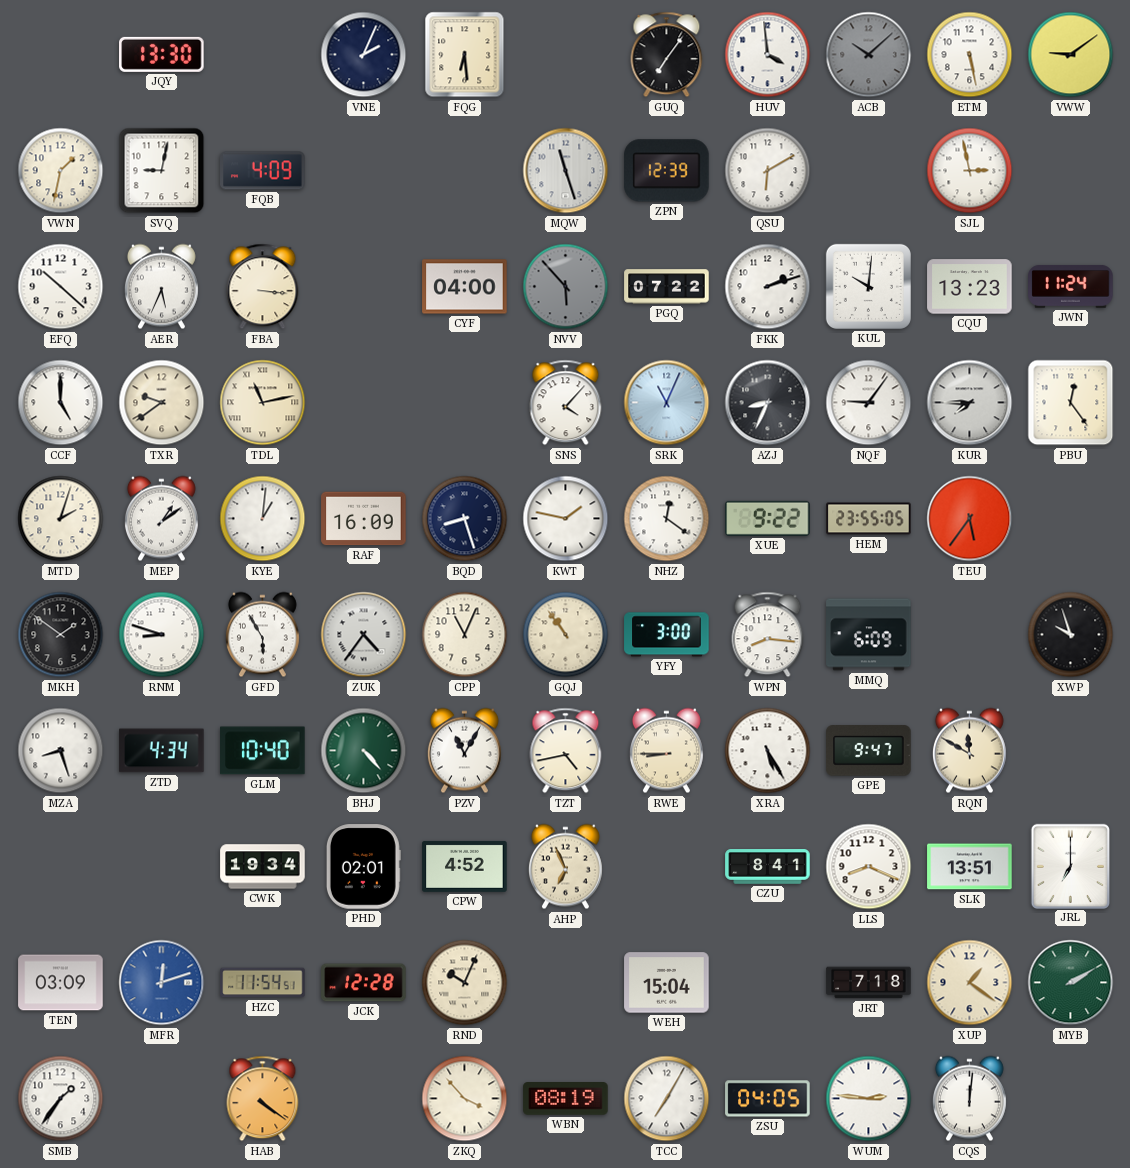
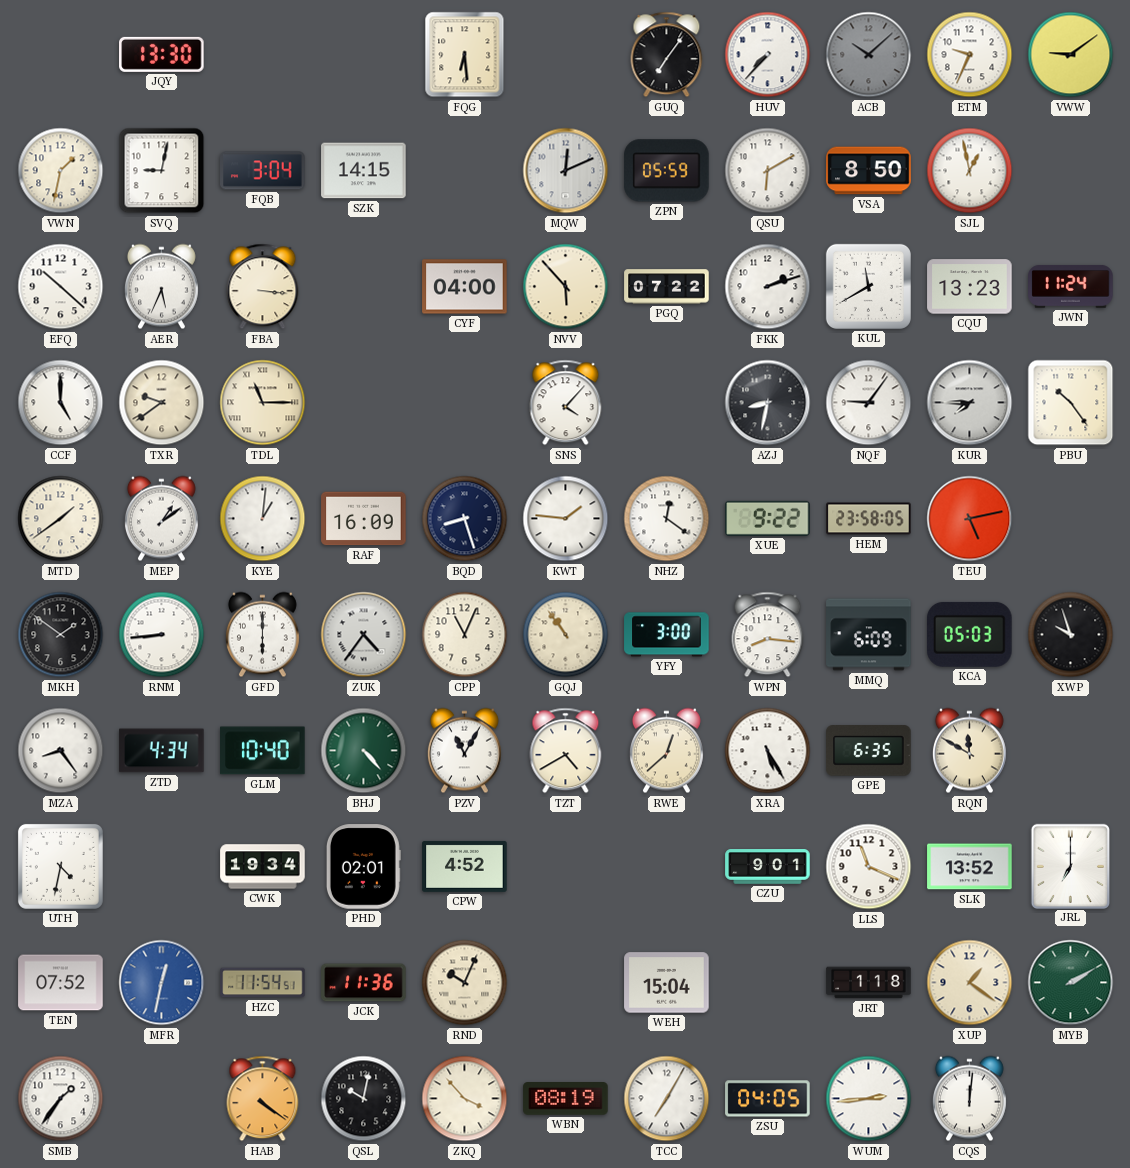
VNE: 2:04 -> none
HUV: 3:59 -> 7:37
ETM: 5:28 -> 9:34
FQB: 4:09 -> 3:04
SZK: none -> 14:15
MQW: 11:27 -> 12:11
ZPN: 12:39 -> 05:59
VSA: none -> 8:50
SJL: 2:58 -> 12:58
NVV dial: grey -> cream
KUL: 10:01 -> 11:40
TDL: 11:13 -> 11:15
SRK: 11:04 -> none
AZJ: 8:34 -> 8:32
PBU: 12:24 -> 10:24
MTD: 2:03 -> 1:39
KWT: 1:47 -> 1:46
HEM: 23:55 -> 23:58
TEU: 5:36 -> 5:13
RNM: 8:48 -> 8:44
GFD: 5:55 -> 6:00
KCA: none -> 05:03
MZA: 8:27 -> 8:24
TZT: 4:43 -> 4:40
RWE: 8:45 -> 12:38
GPE: 9:47 -> 6:35
UTH: none -> 4:32
AHP: 6:56 -> none
CZU: 8:41 -> 9:01
LLS: 8:19 -> 11:19
SLK: 13:51 -> 13:52
TEN: 03:09 -> 07:52
MFR: 12:12 -> 12:32
JCK: 12:28 -> 11:36
JRT: 7:18 -> 1:18
QSL: none -> 10:02
WUM: 2:46 -> 2:44
